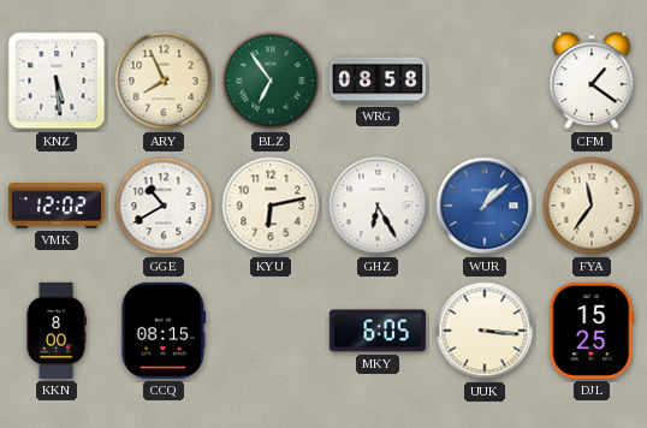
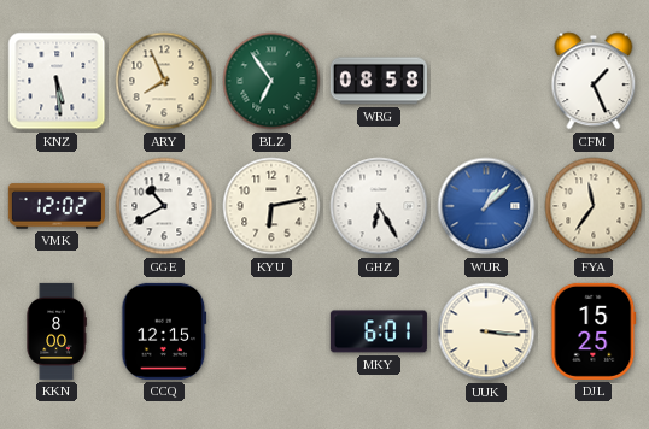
CFM: 1:21 -> 1:26
CCQ: 08:15 -> 12:15
MKY: 6:05 -> 6:01
